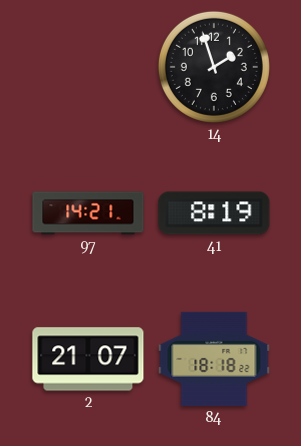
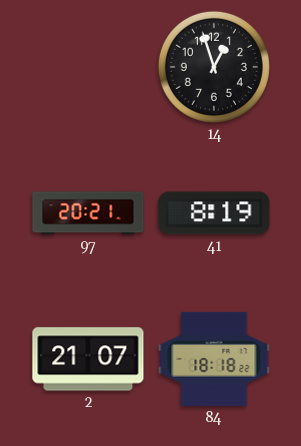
14: 1:57 -> 12:57
97: 14:21 -> 20:21
